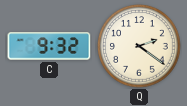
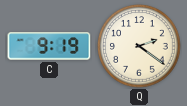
C: 9:32 -> 9:19
